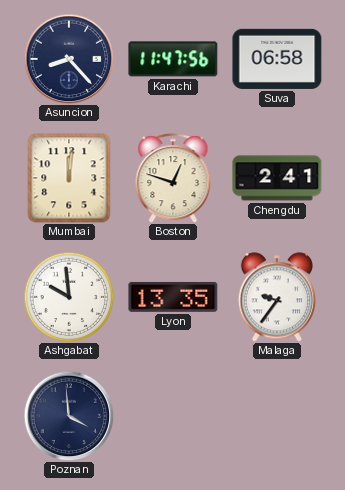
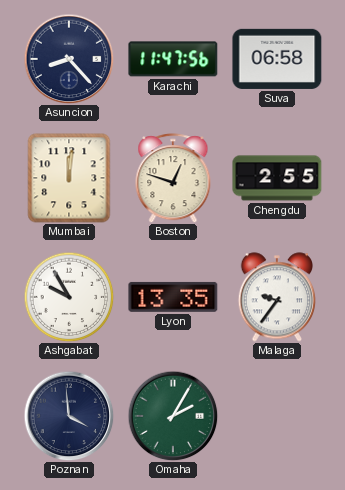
Chengdu: 2:41 -> 2:55
Ashgabat: 9:59 -> 9:55
Omaha: none -> 2:05
